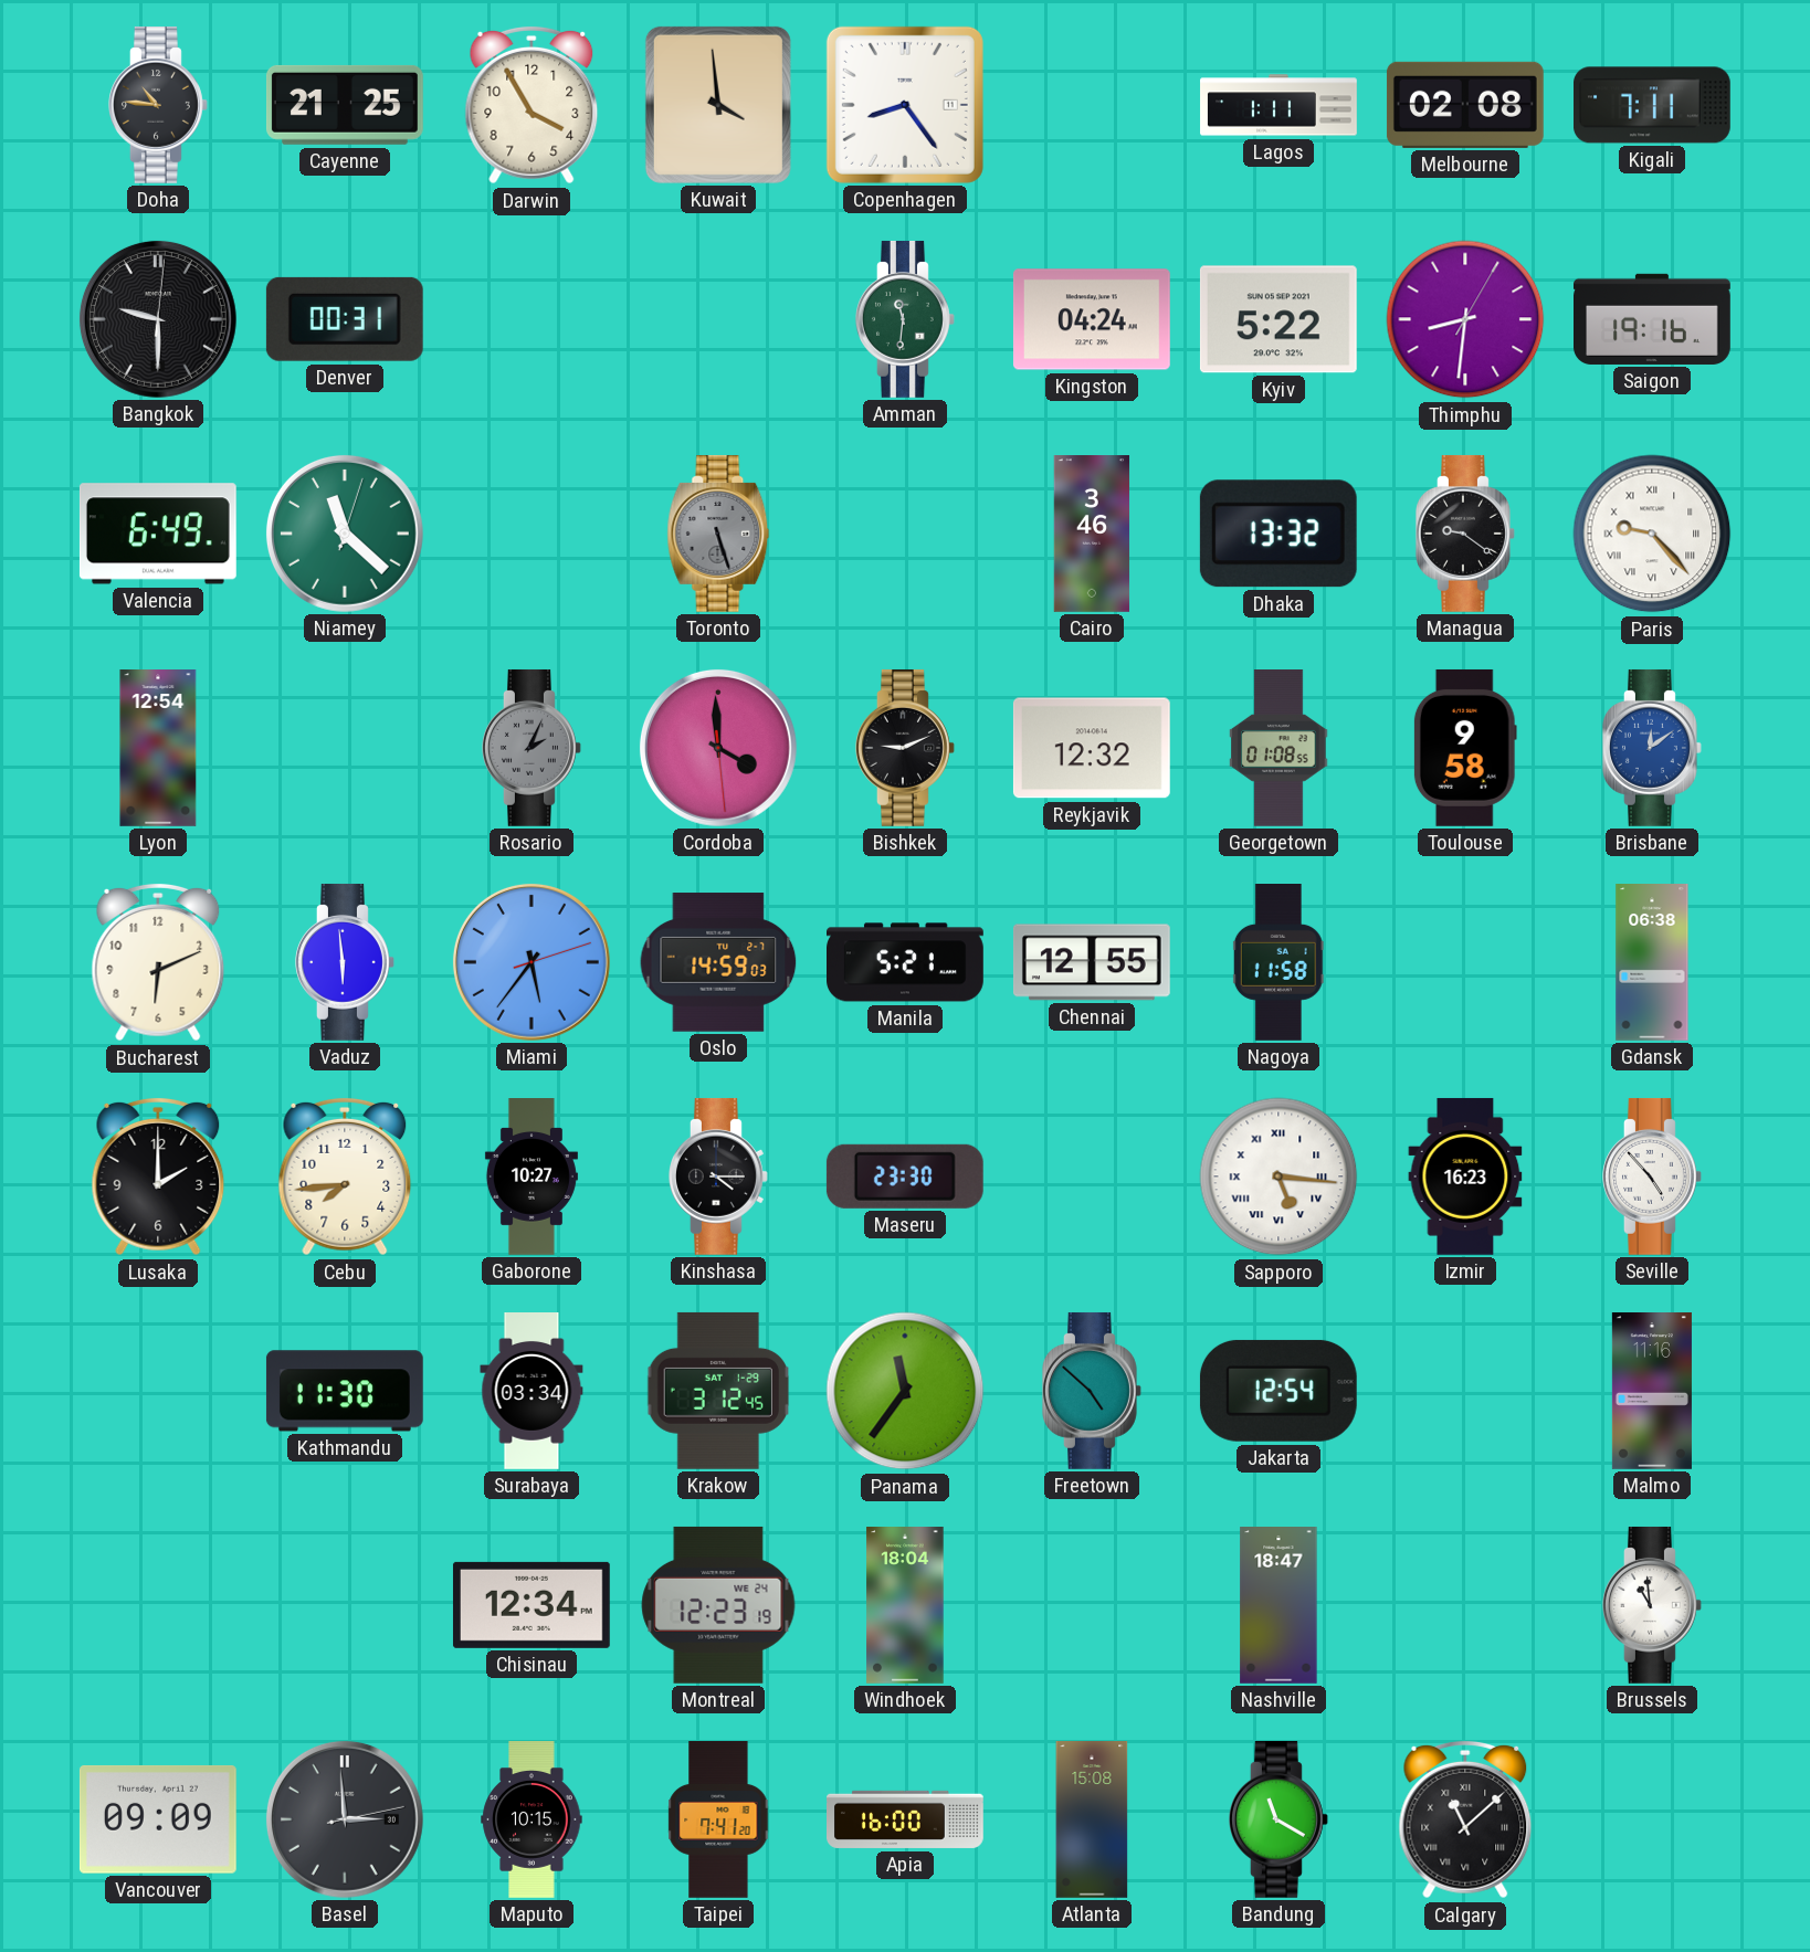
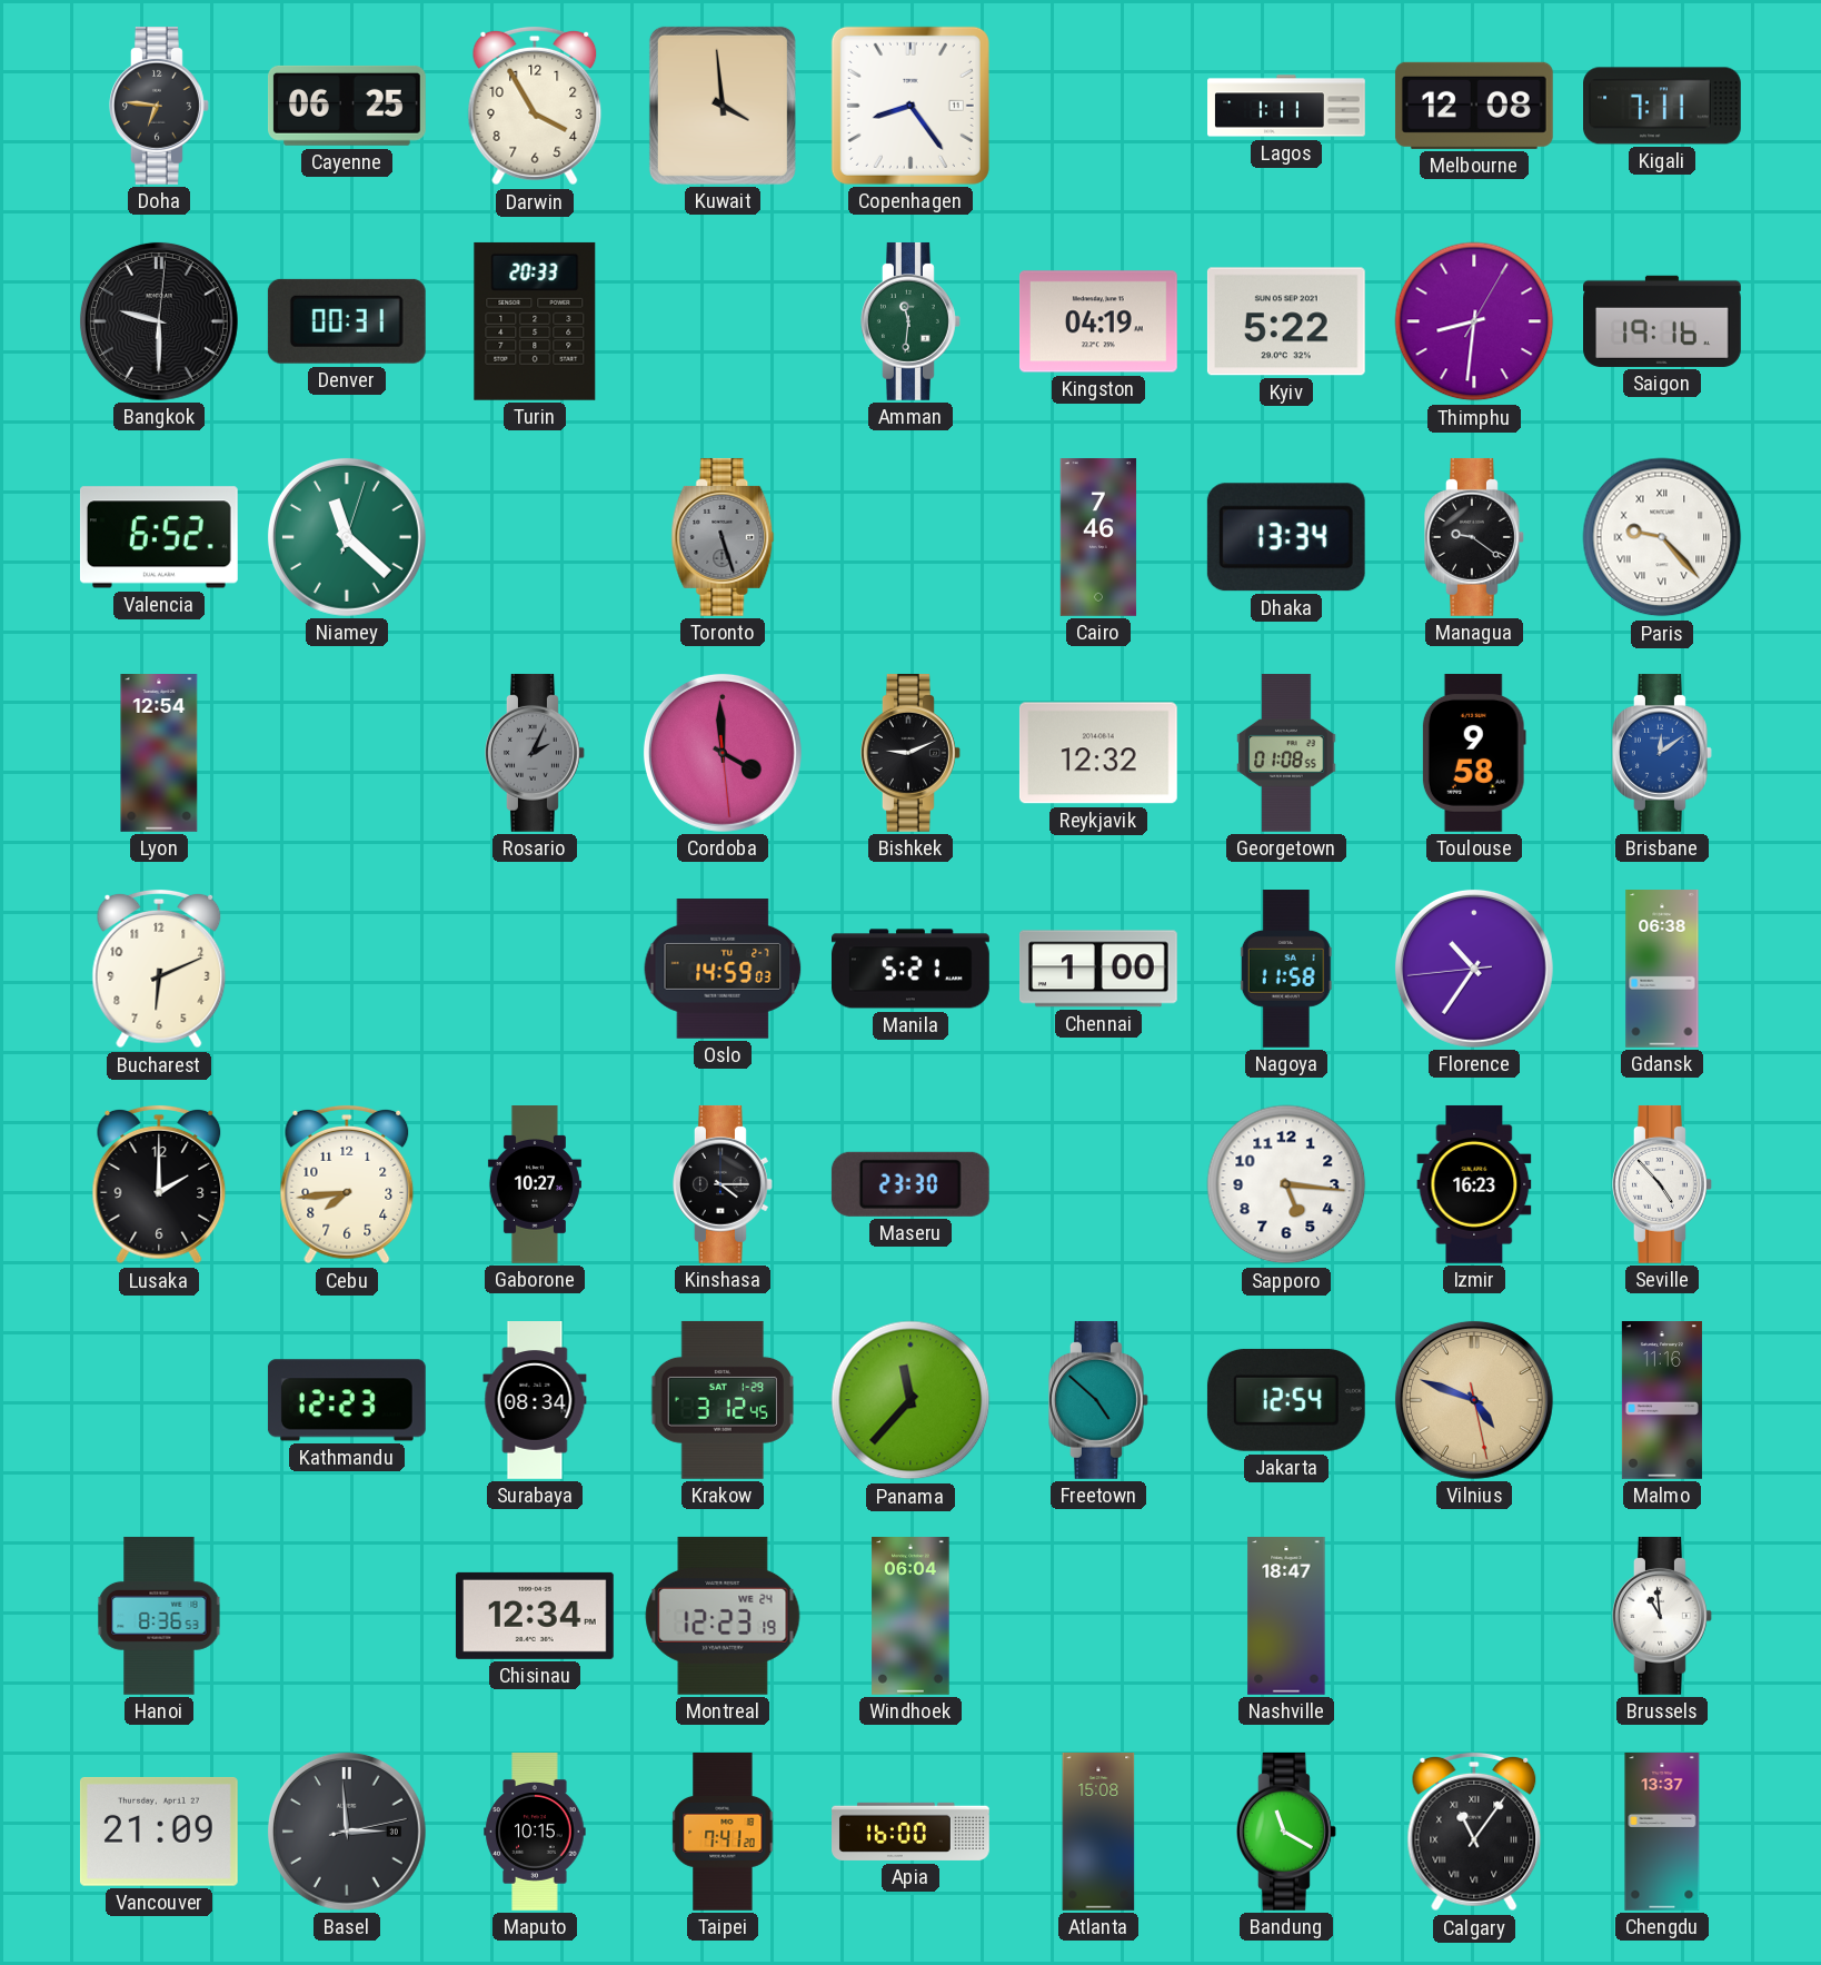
Doha: 10:46 -> 6:46
Cayenne: 21:25 -> 06:25
Melbourne: 02:08 -> 12:08
Turin: none -> 20:33
Kingston: 04:24 -> 04:19
Valencia: 6:49 -> 6:52
Cairo: 3:46 -> 7:46
Dhaka: 13:32 -> 13:34
Vaduz: 5:59 -> none
Miami: 5:36 -> none
Chennai: 12:55 -> 1:00
Florence: none -> 10:35
Sapporo numerals: Roman -> Arabic
Kathmandu: 11:30 -> 12:23
Surabaya: 03:34 -> 08:34
Panama: 11:36 -> 11:37
Vilnius: none -> 4:48
Hanoi: none -> 8:36
Windhoek: 18:04 -> 06:04
Vancouver: 09:09 -> 21:09
Calgary: 11:08 -> 11:06
Chengdu: none -> 13:37
